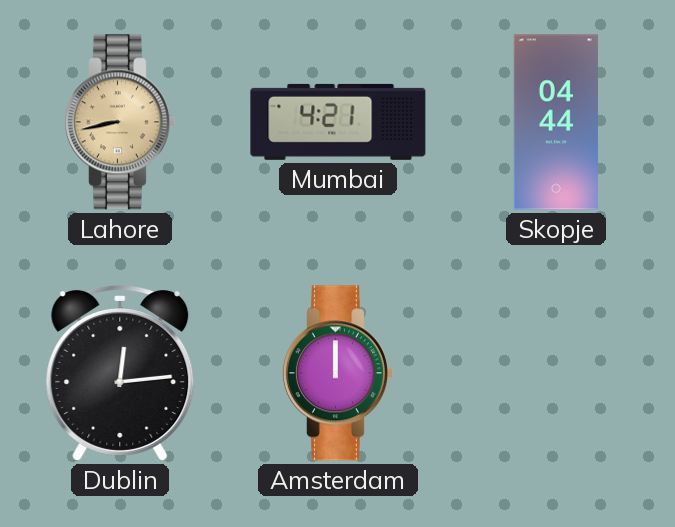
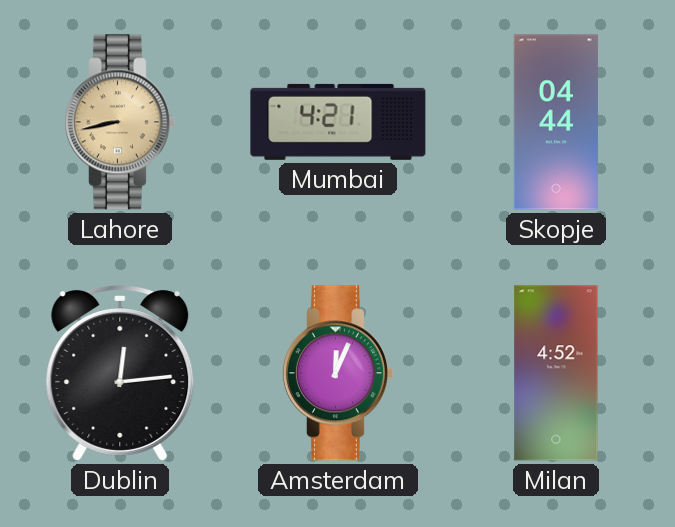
Amsterdam: 12:00 -> 12:04
Milan: none -> 4:52
